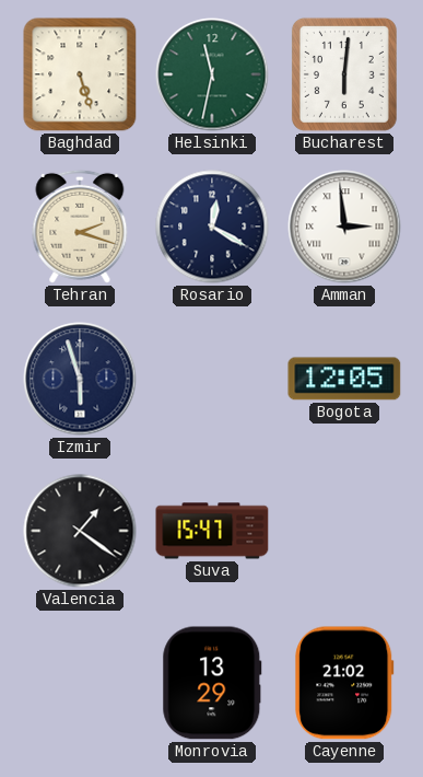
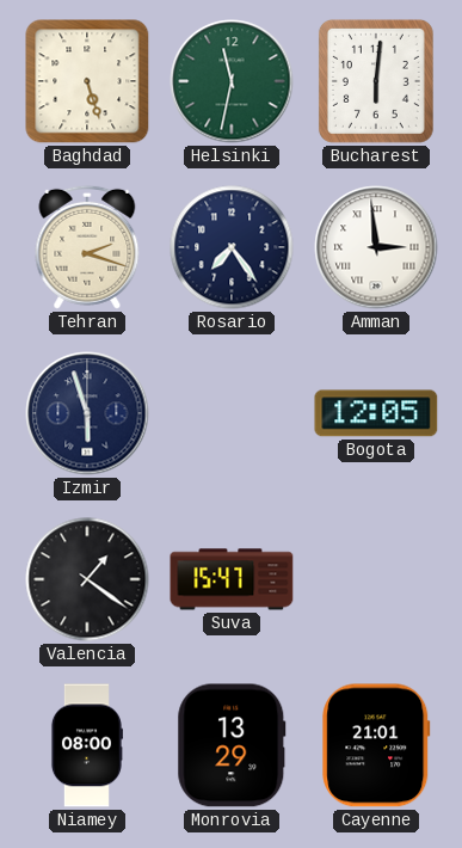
Rosario: 12:20 -> 7:24
Niamey: none -> 08:00
Cayenne: 21:02 -> 21:01
